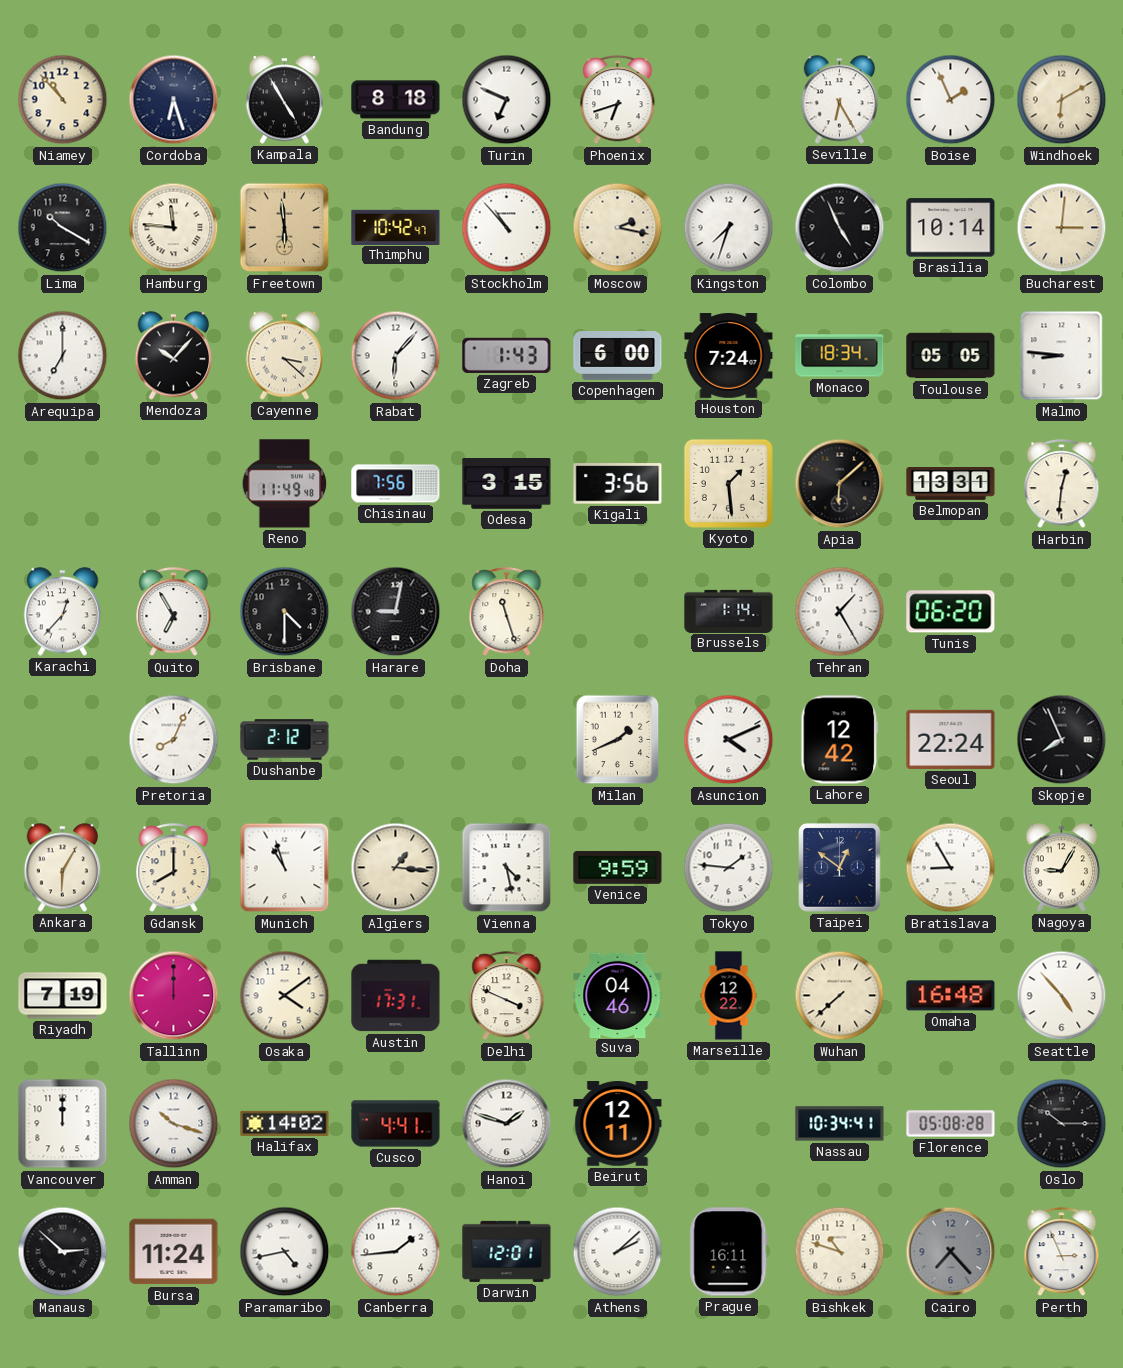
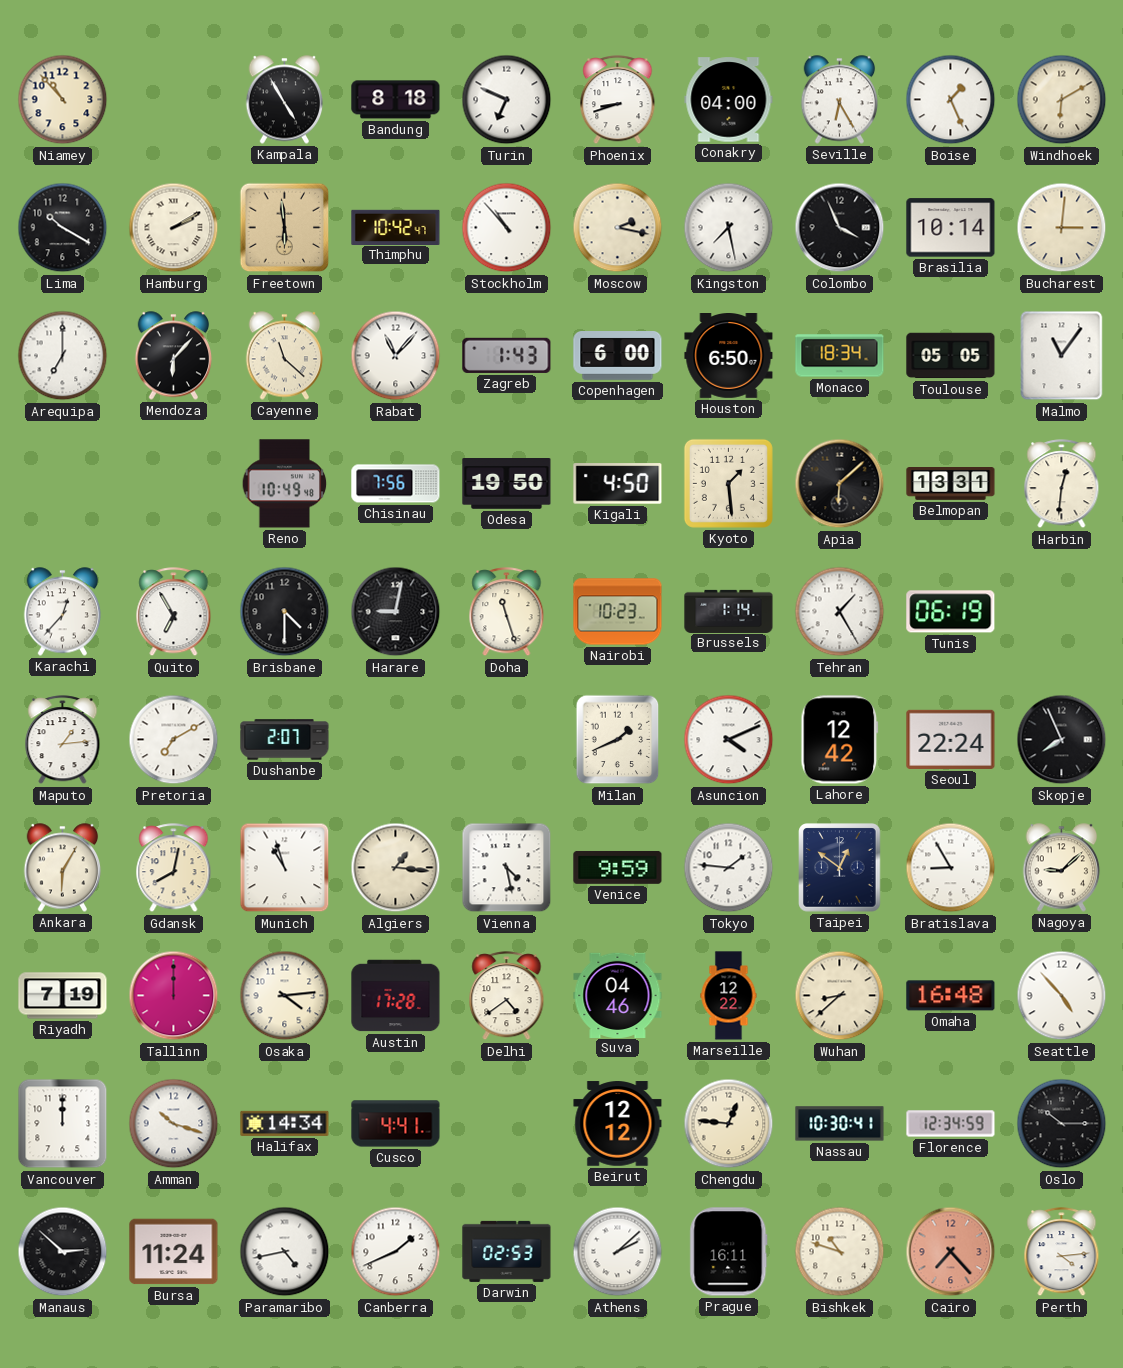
Cordoba: 6:27 -> none
Phoenix: 6:42 -> 8:42
Conakry: none -> 04:00
Boise: 1:56 -> 1:26
Hamburg: 11:46 -> 2:10
Kingston: 7:33 -> 7:28
Colombo: 4:56 -> 3:56
Mendoza: 10:07 -> 6:07
Cayenne: 3:22 -> 11:22
Rabat: 6:07 -> 11:07
Houston: 7:24 -> 6:50
Malmo: 8:46 -> 11:06
Reno: 11:49 -> 10:49
Odesa: 3:15 -> 19:50
Kigali: 3:56 -> 4:50
Nairobi: none -> 10:23
Tunis: 06:20 -> 06:19
Maputo: none -> 1:14
Pretoria: 8:04 -> 7:10
Dushanbe: 2:12 -> 2:07
Gdansk: 8:00 -> 8:02
Nagoya: 9:05 -> 9:08
Osaka: 4:09 -> 4:14
Austin: 17:31 -> 17:28
Delhi: 3:49 -> 4:39
Wuhan: 7:38 -> 8:38
Halifax: 14:02 -> 14:34
Hanoi: 1:48 -> none
Beirut: 12:11 -> 12:12
Chengdu: none -> 12:46
Nassau: 10:34 -> 10:30
Florence: 05:08 -> 12:34
Canberra: 1:44 -> 1:41
Darwin: 12:01 -> 02:53
Cairo dial: grey -> salmon
Perth: 2:56 -> 4:14
